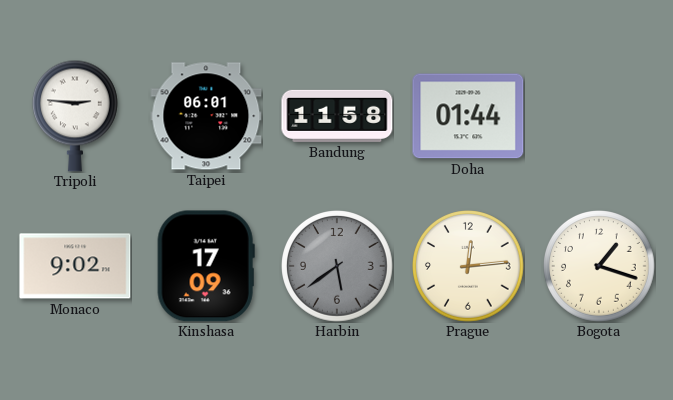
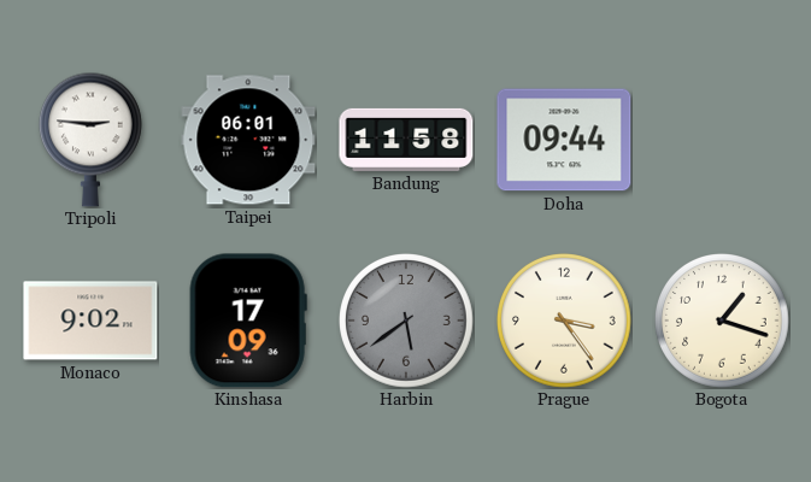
Doha: 01:44 -> 09:44
Prague: 12:14 -> 3:24
